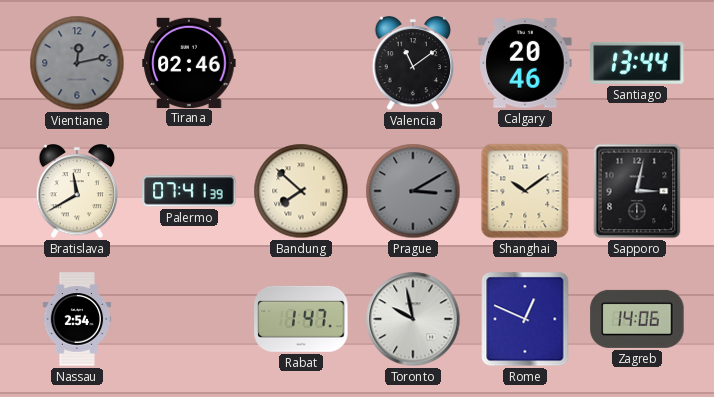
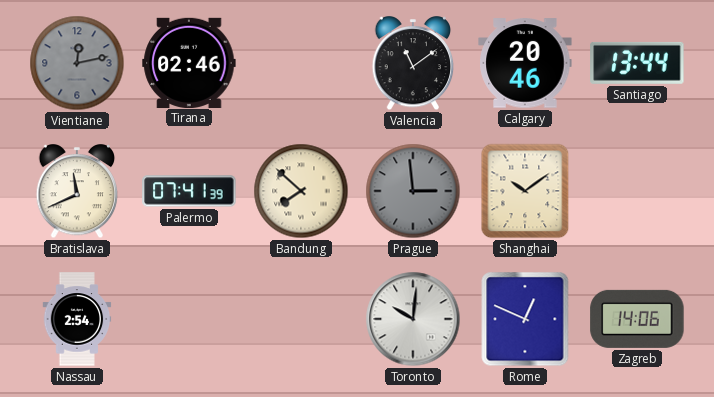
Bratislava: 11:40 -> 11:41
Prague: 3:10 -> 2:59
Sapporo: 3:02 -> none
Rabat: 1:47 -> none
Toronto: 9:58 -> 10:01
